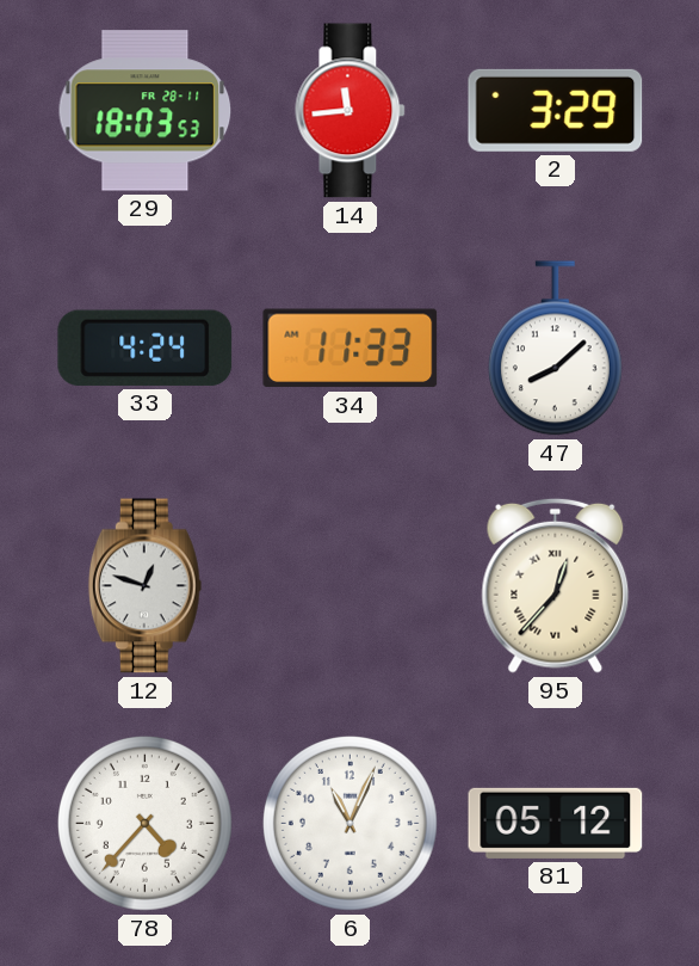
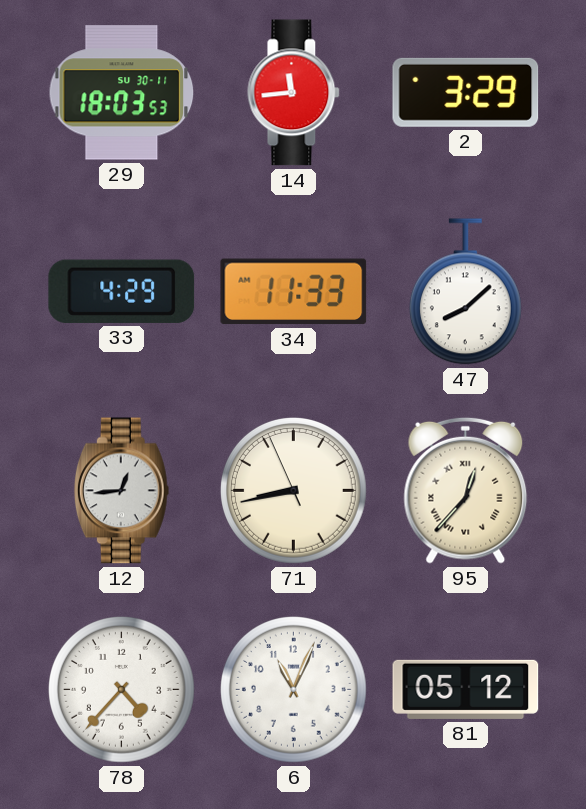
29 date: FR 28-11 -> SU 30-11
33: 4:24 -> 4:29
12: 12:48 -> 12:44
71: none -> 8:42
